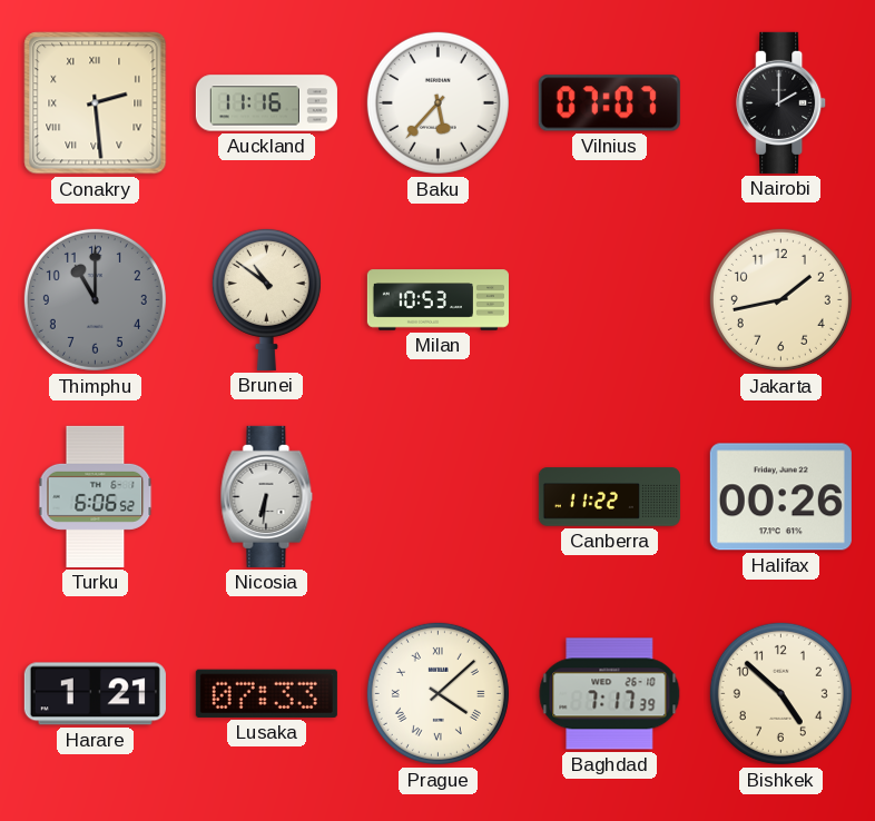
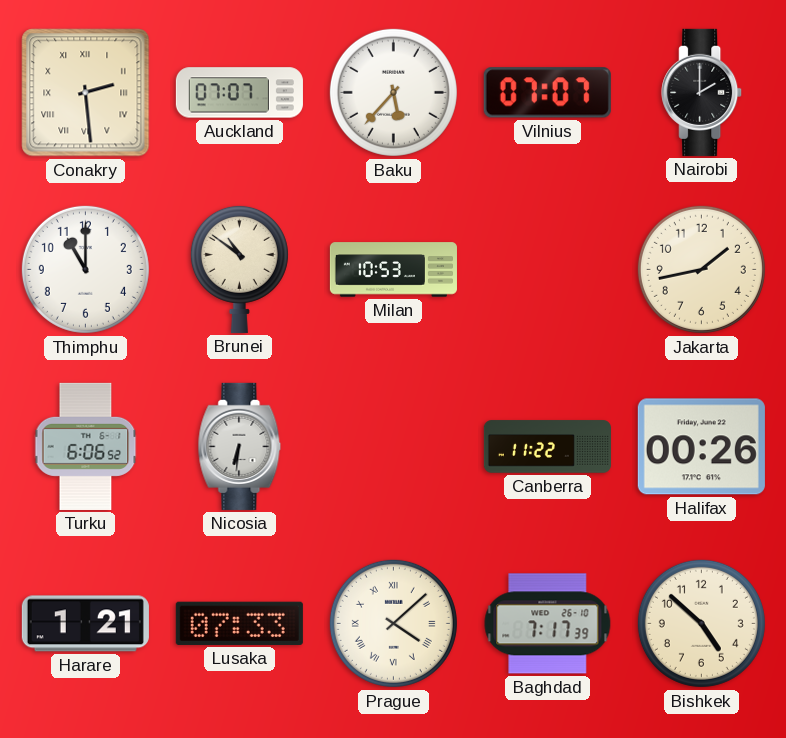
Auckland: 11:16 -> 07:07
Thimphu dial: grey -> white
